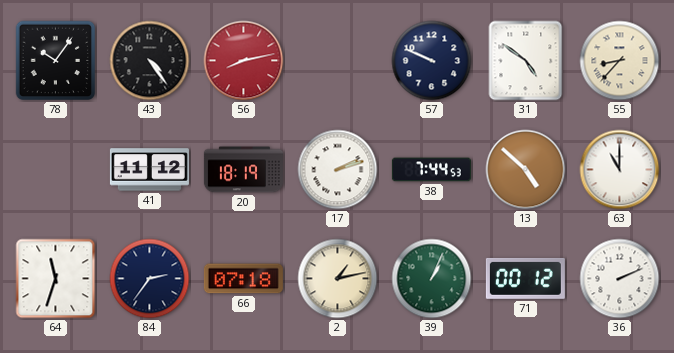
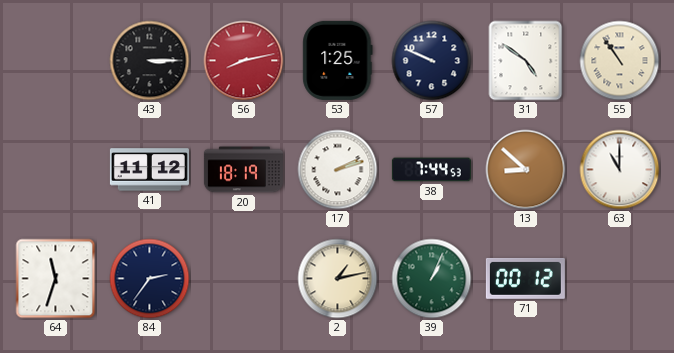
78: 10:06 -> none
43: 4:24 -> 3:15
53: none -> 1:25
55: 8:37 -> 10:54
13: 4:52 -> 8:52
66: 07:18 -> none
36: 2:11 -> none
